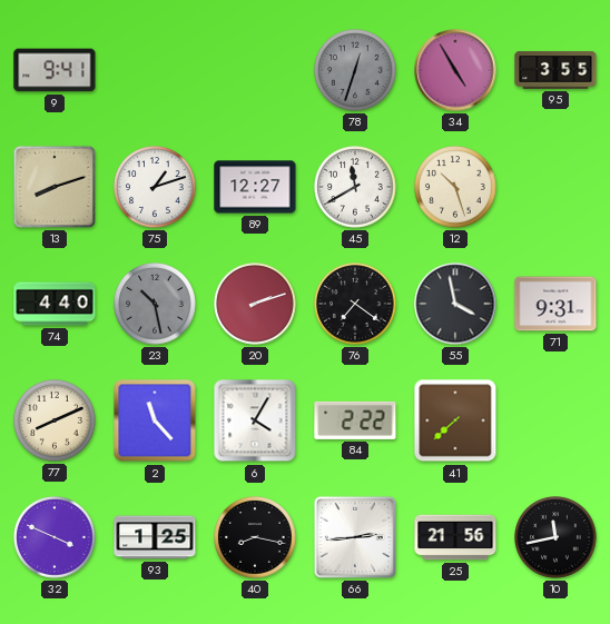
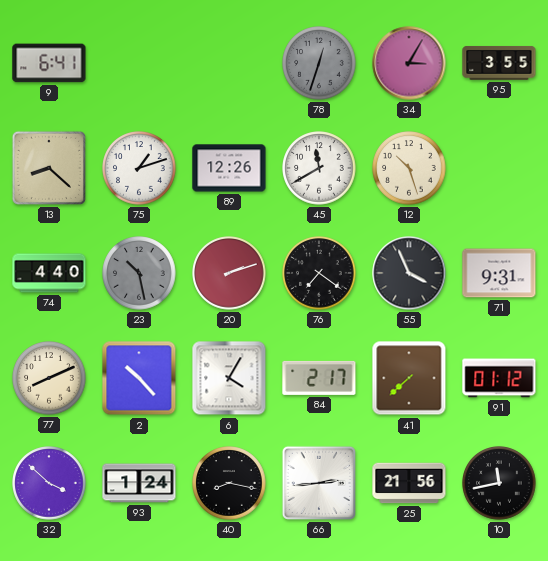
9: 9:41 -> 6:41
34: 4:55 -> 3:05
13: 8:12 -> 8:22
89: 12:27 -> 12:26
55: 3:58 -> 3:56
2: 11:23 -> 10:23
84: 2:22 -> 2:17
91: none -> 01:12
32: 3:49 -> 3:52
93: 1:25 -> 1:24
